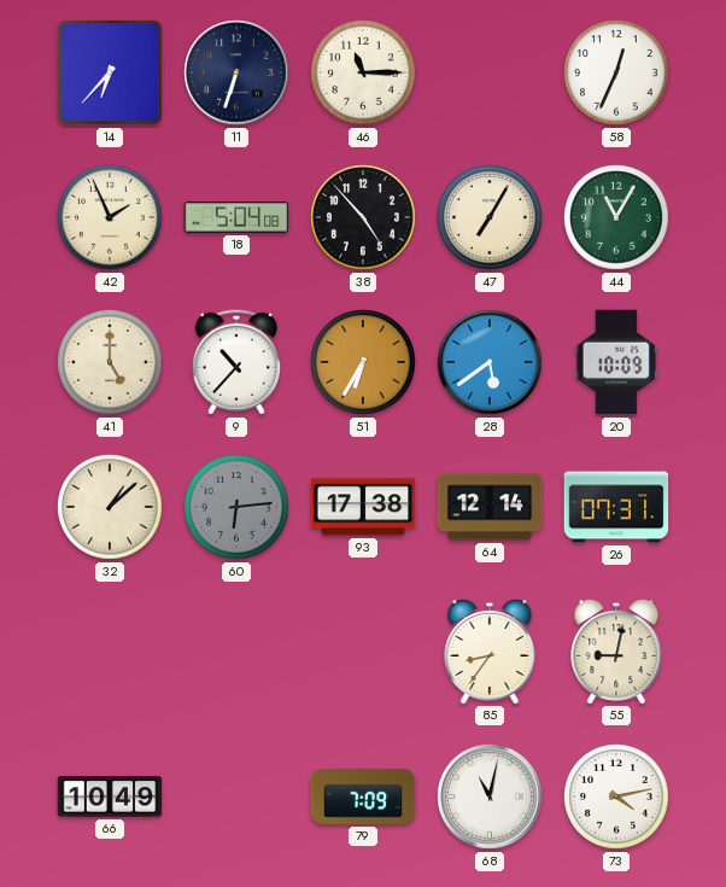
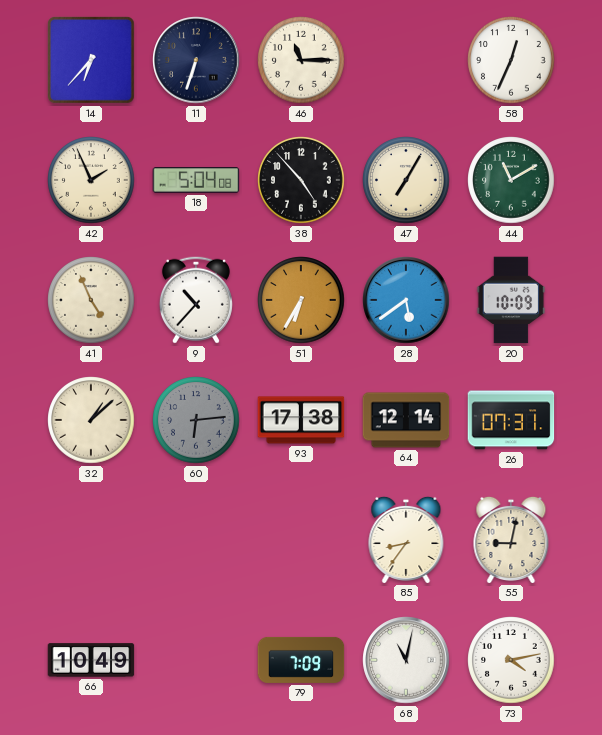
44: 11:05 -> 11:10
41: 5:00 -> 4:56
